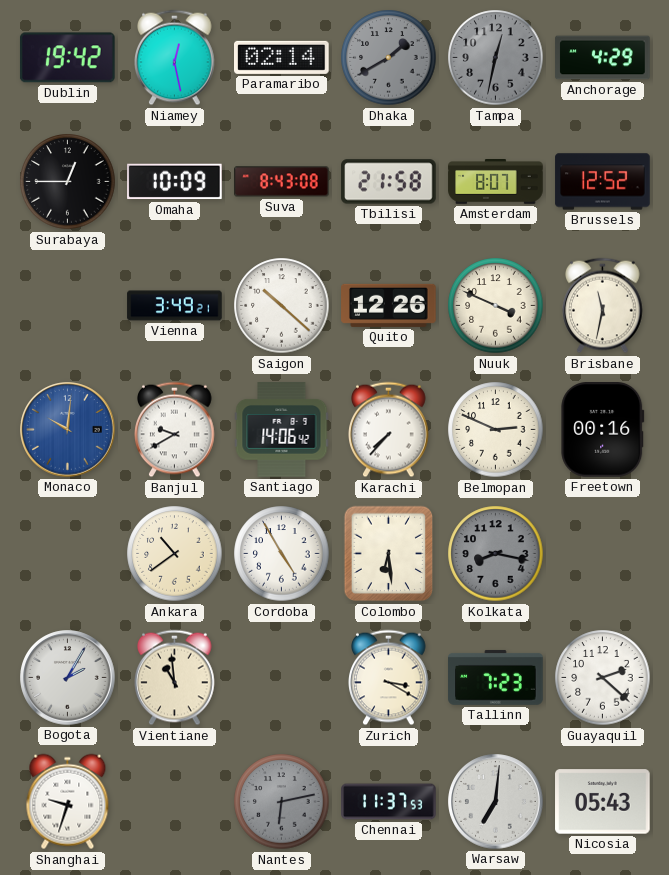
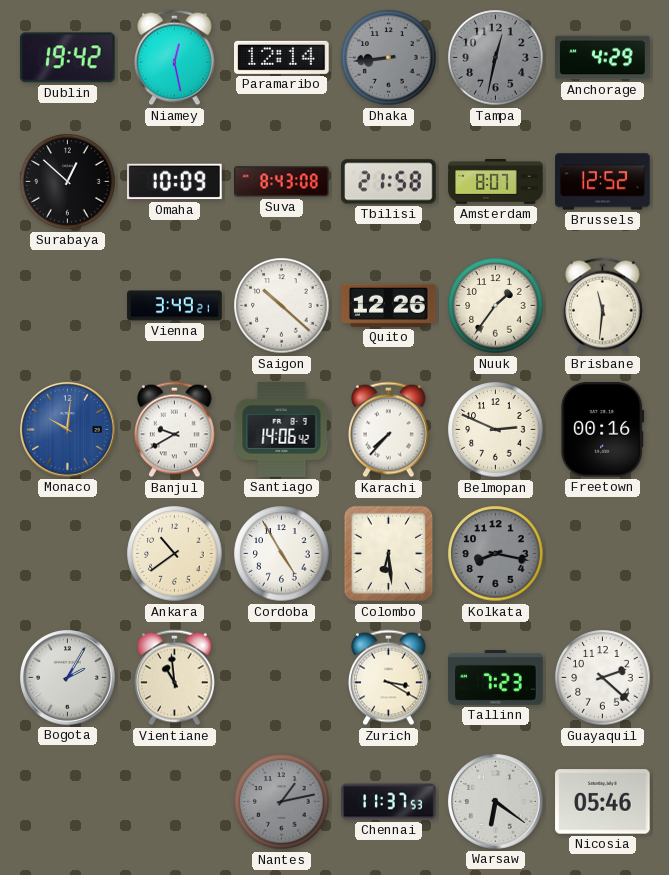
Paramaribo: 02:14 -> 12:14
Dhaka: 1:40 -> 8:44
Surabaya: 12:45 -> 12:52
Nuuk: 3:49 -> 1:36
Brisbane: 11:32 -> 11:31
Shanghai: 9:33 -> none
Nantes: 6:13 -> 1:13
Warsaw: 7:01 -> 6:21
Nicosia: 05:43 -> 05:46
